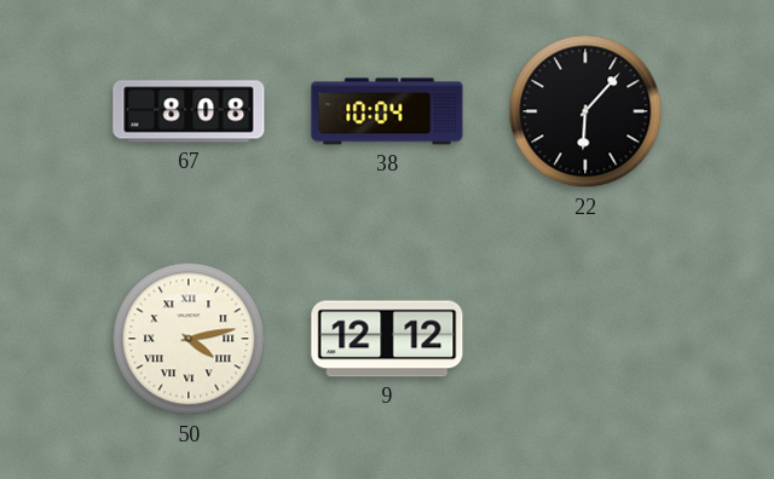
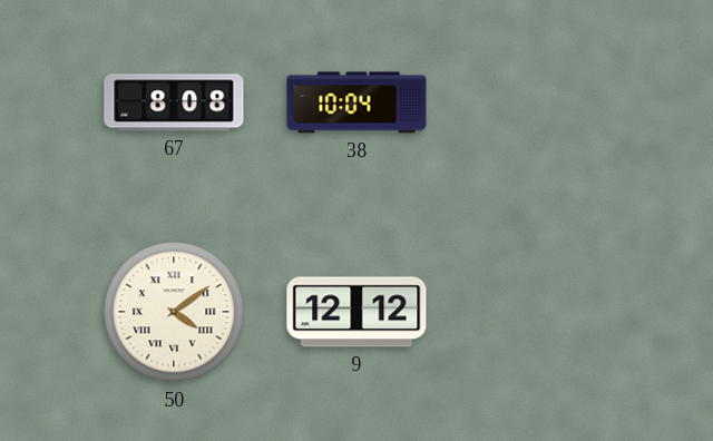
22: 6:07 -> none
50: 4:13 -> 4:09
